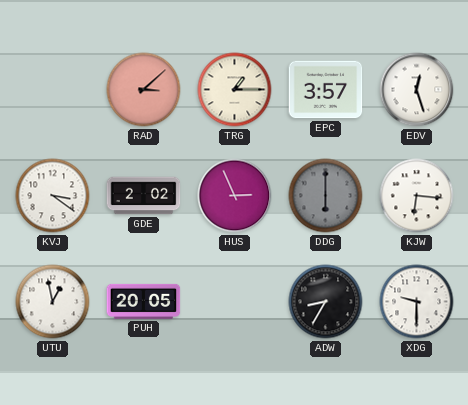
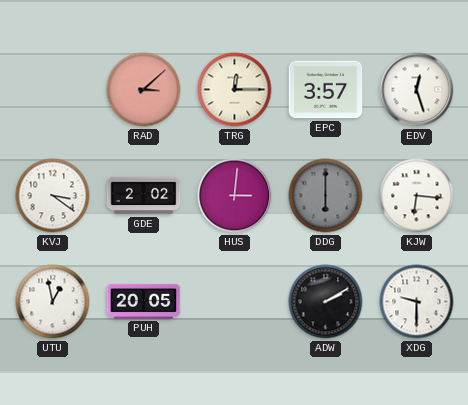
TRG: 1:15 -> 12:15
HUS: 2:56 -> 3:01
ADW: 8:35 -> 2:10
